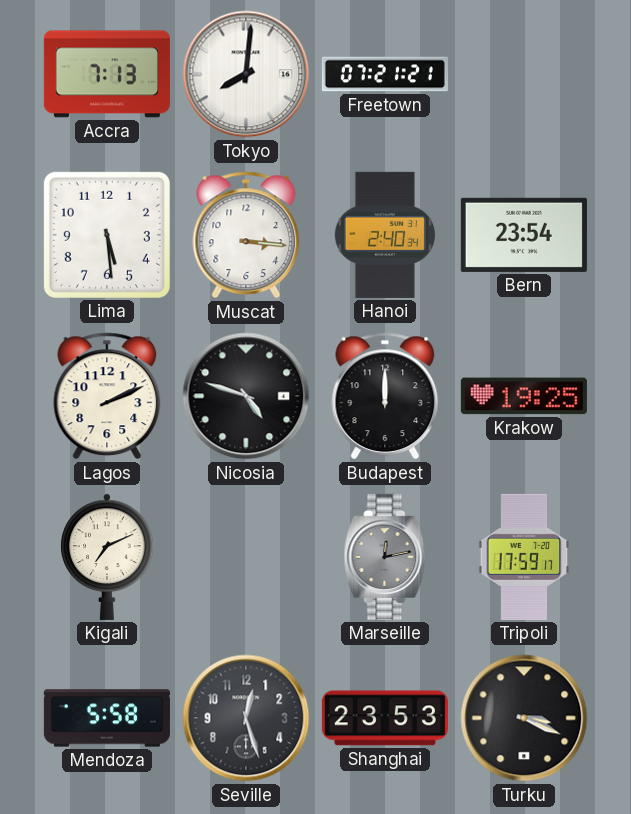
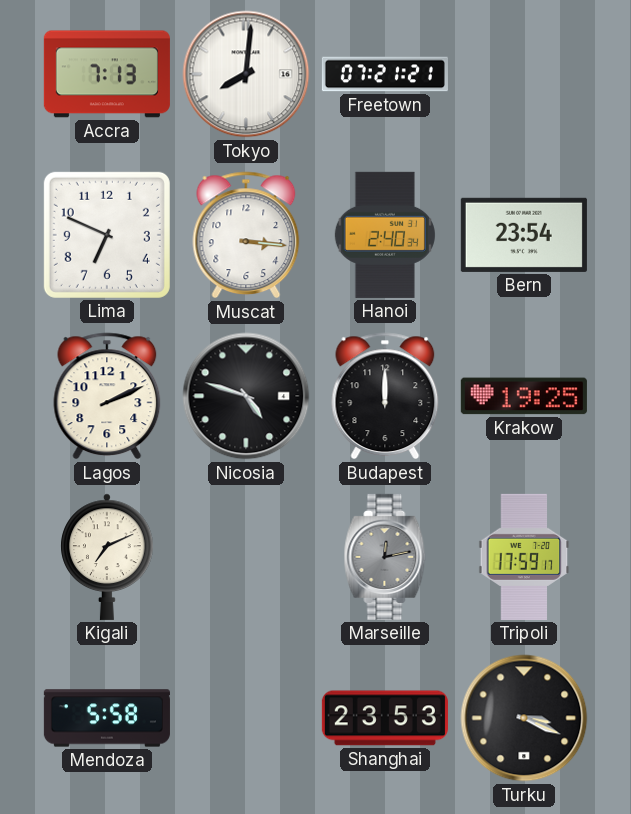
Lima: 5:29 -> 6:49
Seville: 12:27 -> none
